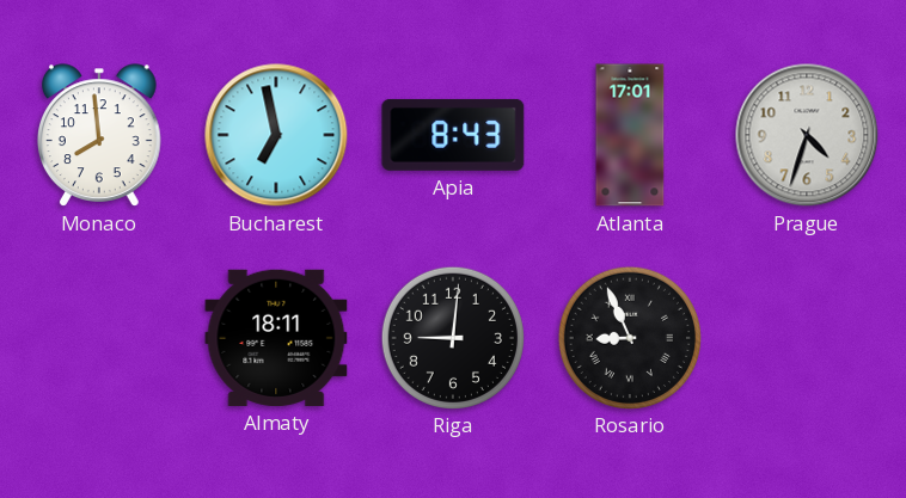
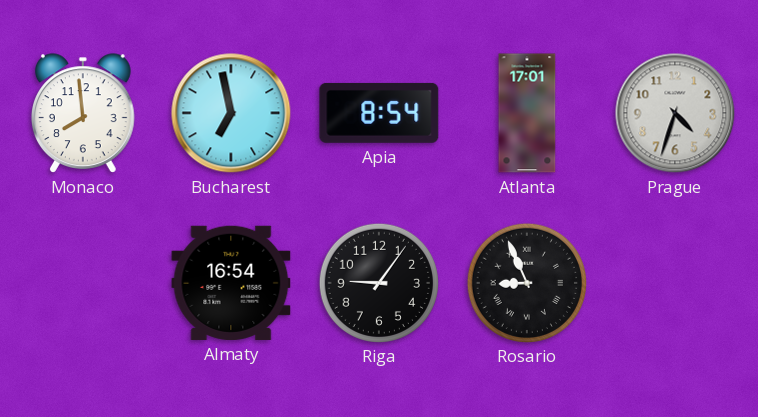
Apia: 8:43 -> 8:54
Almaty: 18:11 -> 16:54
Riga: 9:01 -> 9:06
